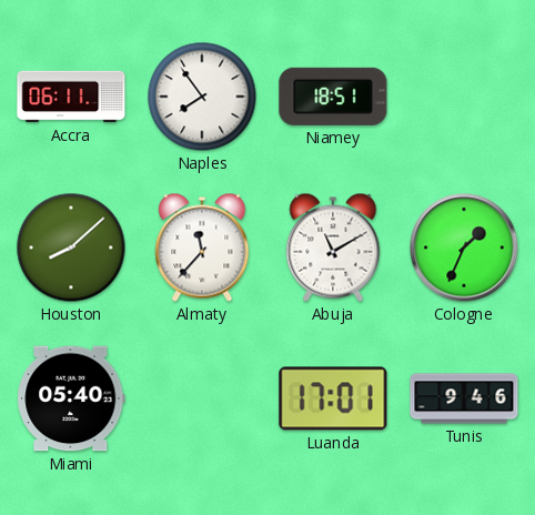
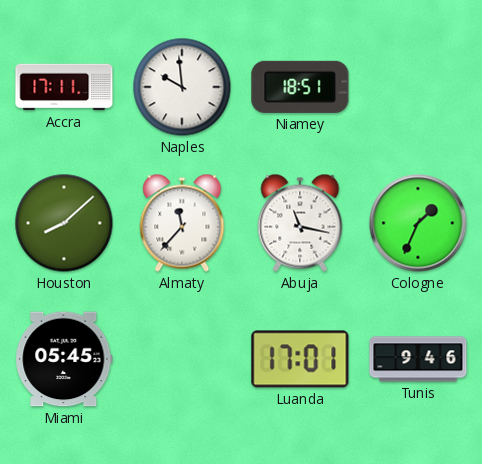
Accra: 06:11 -> 17:11
Naples: 7:54 -> 9:59
Abuja: 11:10 -> 11:17
Miami: 05:40 -> 05:45
